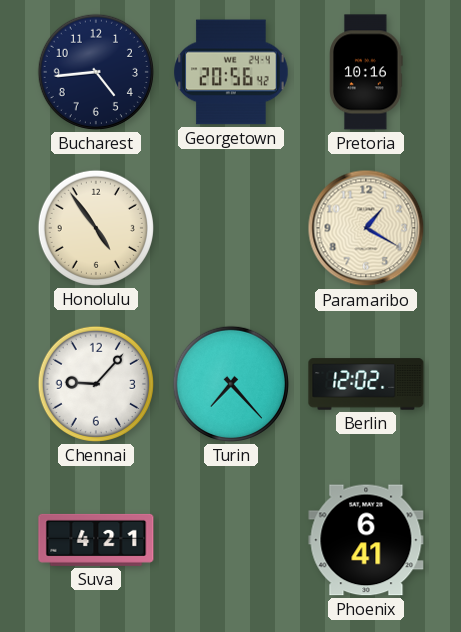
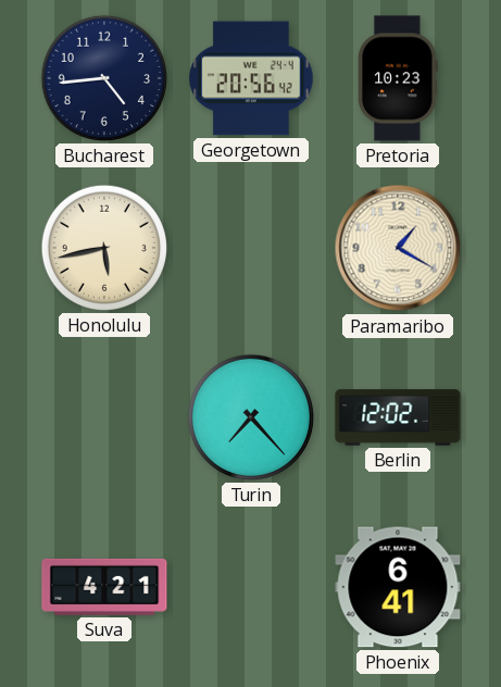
Pretoria: 10:16 -> 10:23
Honolulu: 4:54 -> 5:43
Chennai: 9:07 -> none
